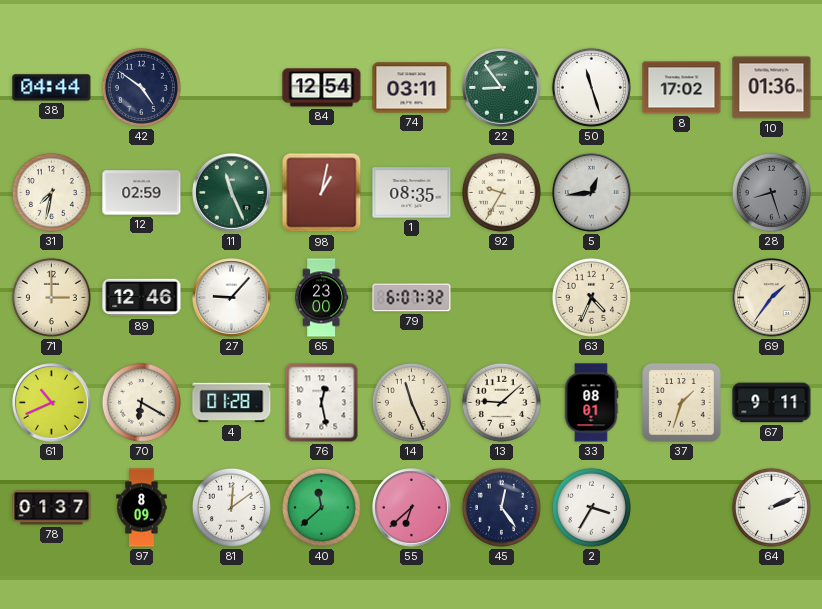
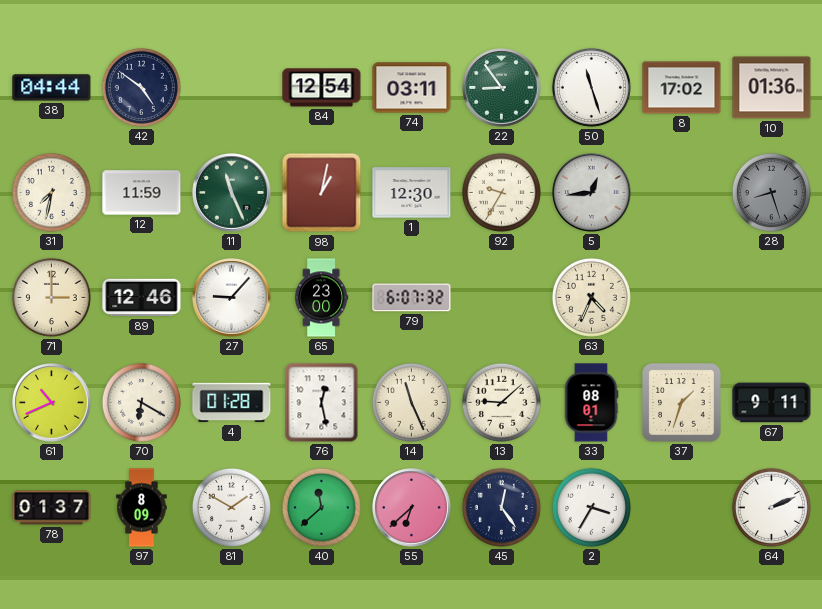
12: 02:59 -> 11:59
1: 08:35 -> 12:30
69: 1:36 -> none
81: 12:09 -> 1:50
